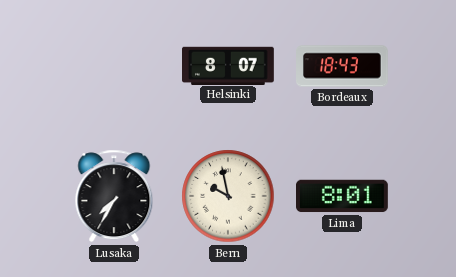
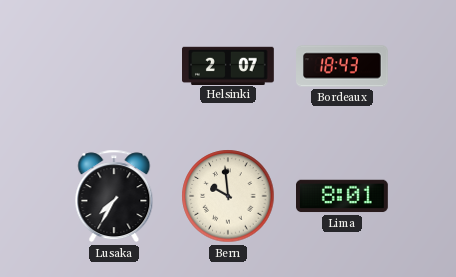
Helsinki: 8:07 -> 2:07
Bern: 9:58 -> 9:59
